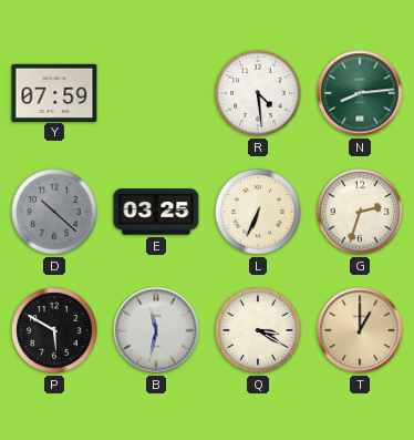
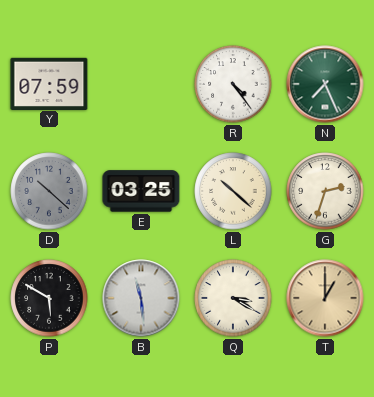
R: 4:29 -> 4:24
N: 8:14 -> 7:26
L: 6:34 -> 10:22
B: 11:32 -> 11:29
